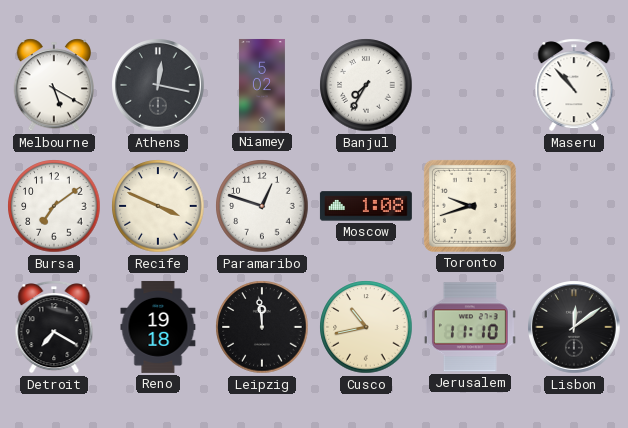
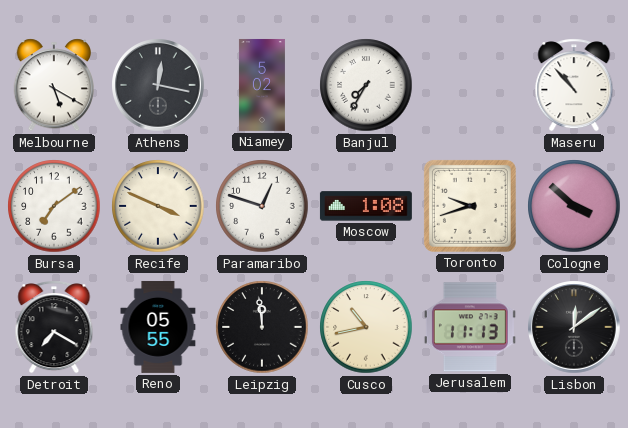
Cologne: none -> 3:52
Reno: 19:18 -> 05:55
Jerusalem: 11:10 -> 11:13
